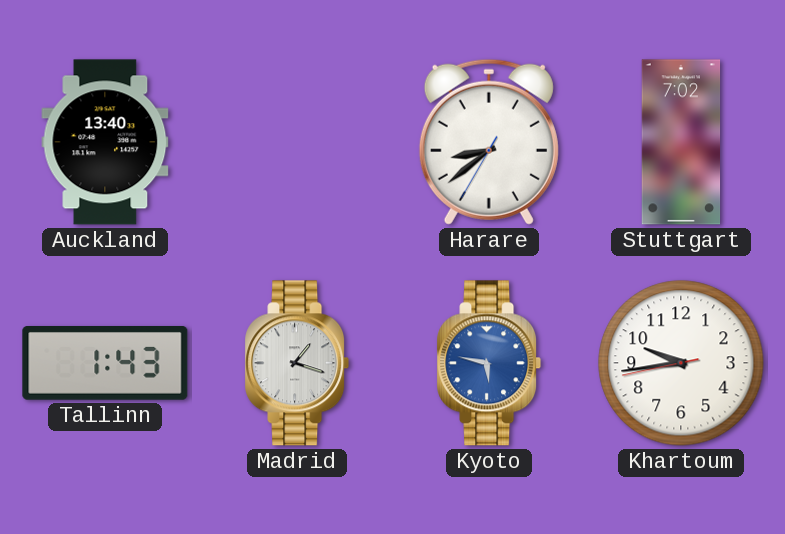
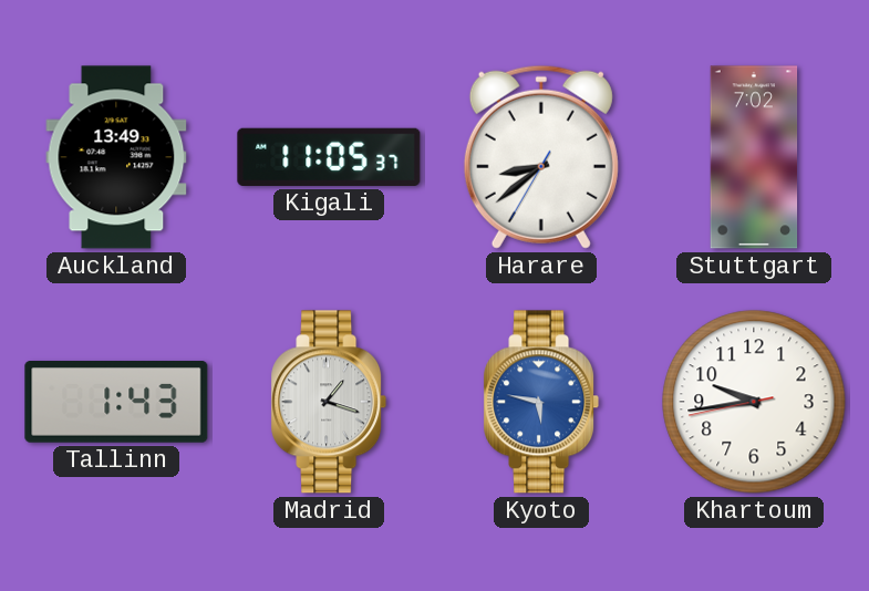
Auckland: 13:40 -> 13:49
Kigali: none -> 11:05
